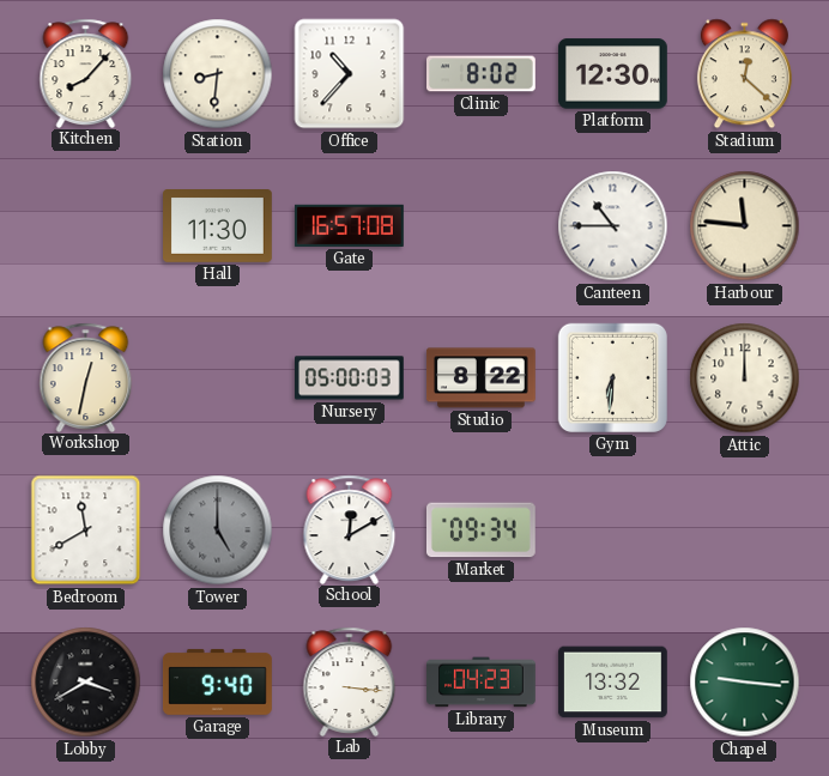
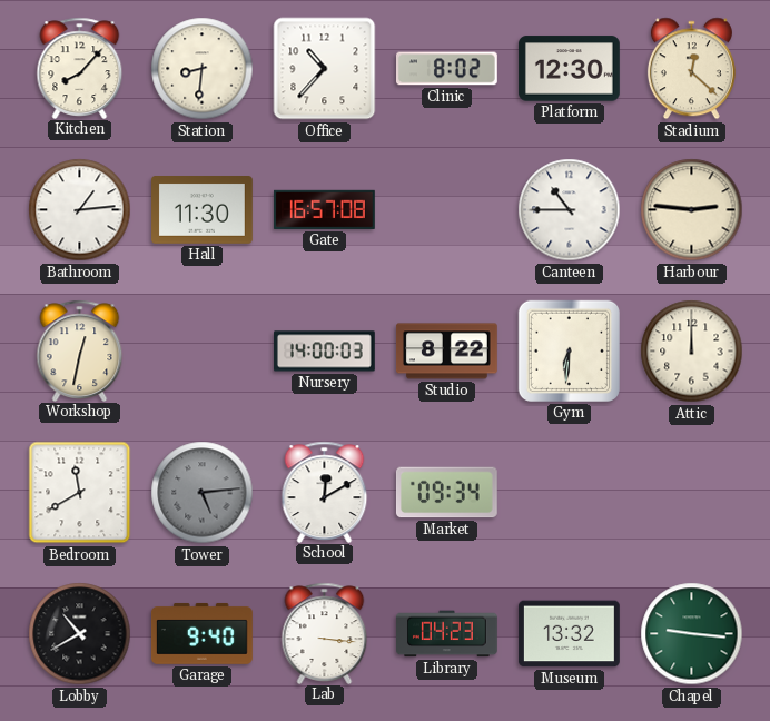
Bathroom: none -> 1:14
Harbour: 11:46 -> 2:46
Nursery: 05:00 -> 14:00
Tower: 5:00 -> 5:14
Lobby: 3:40 -> 10:40
